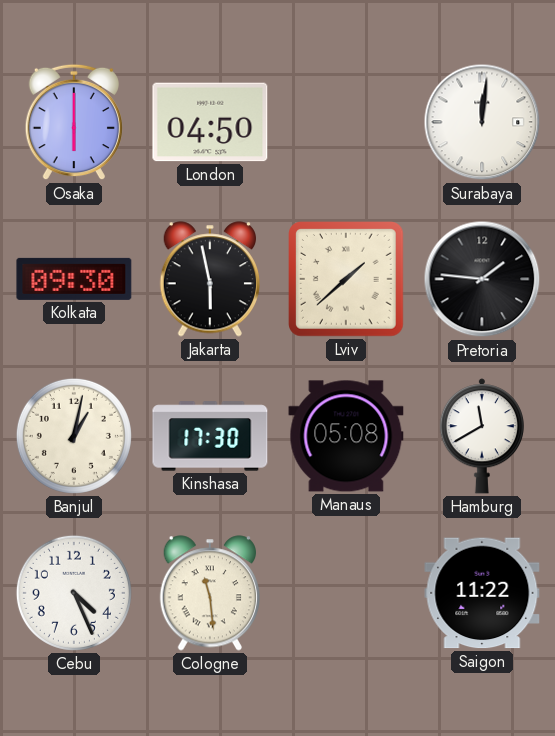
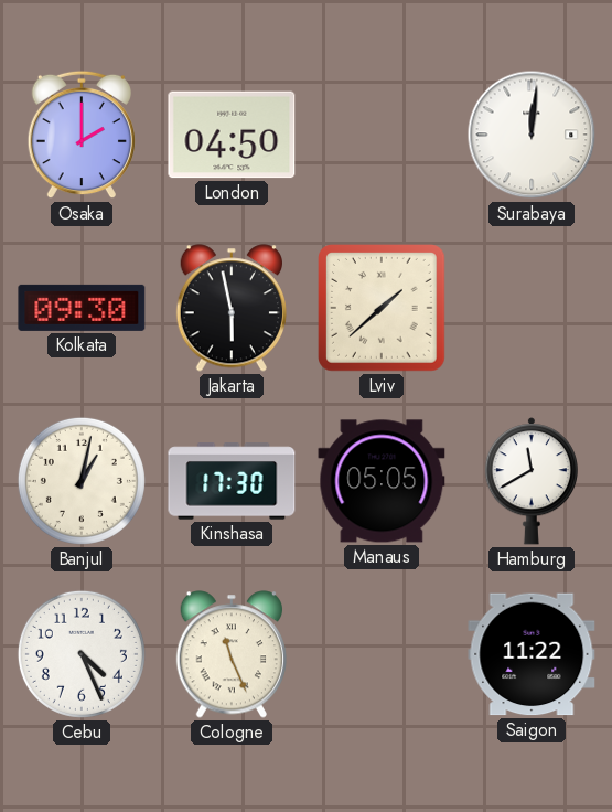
Osaka: 6:00 -> 2:00
Pretoria: 1:46 -> none
Manaus: 05:08 -> 05:05
Cologne: 11:29 -> 11:26
